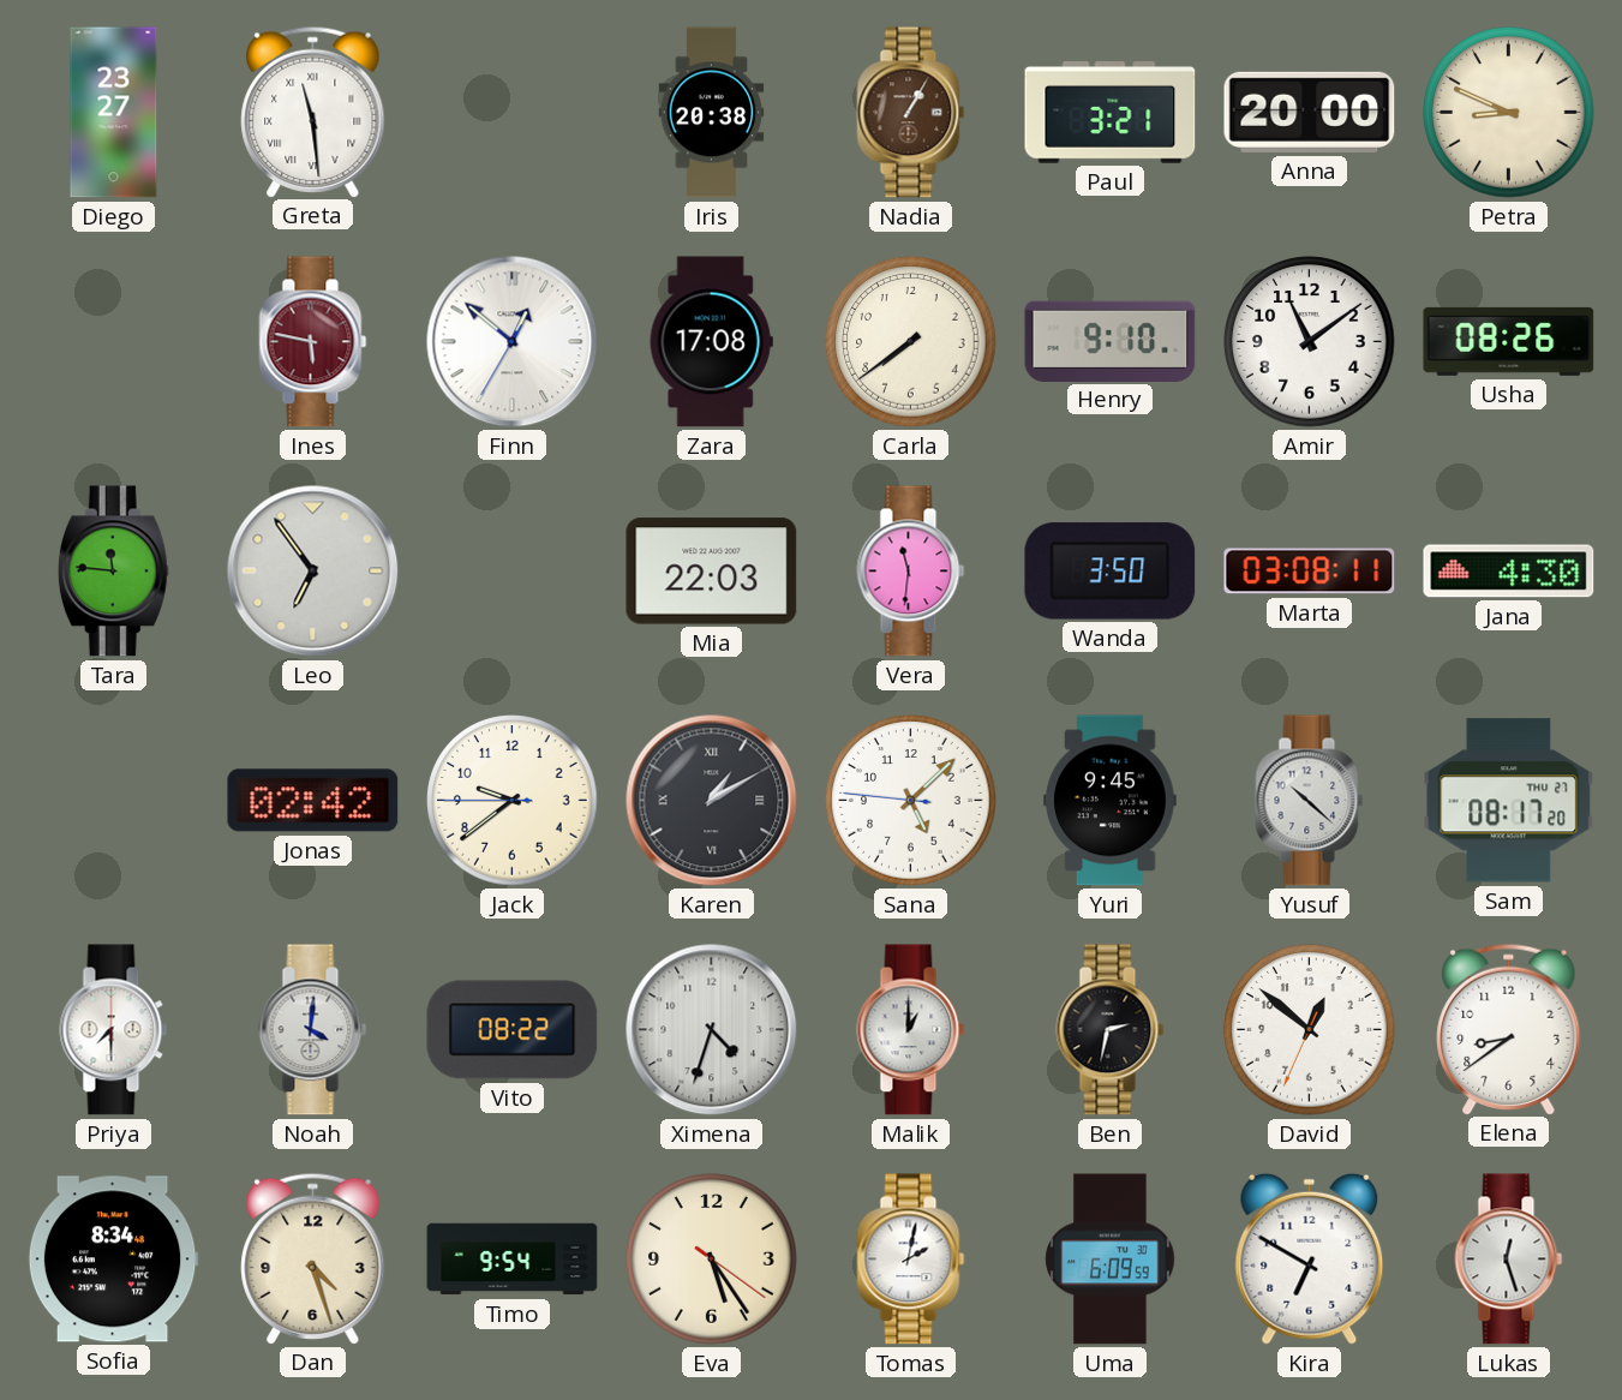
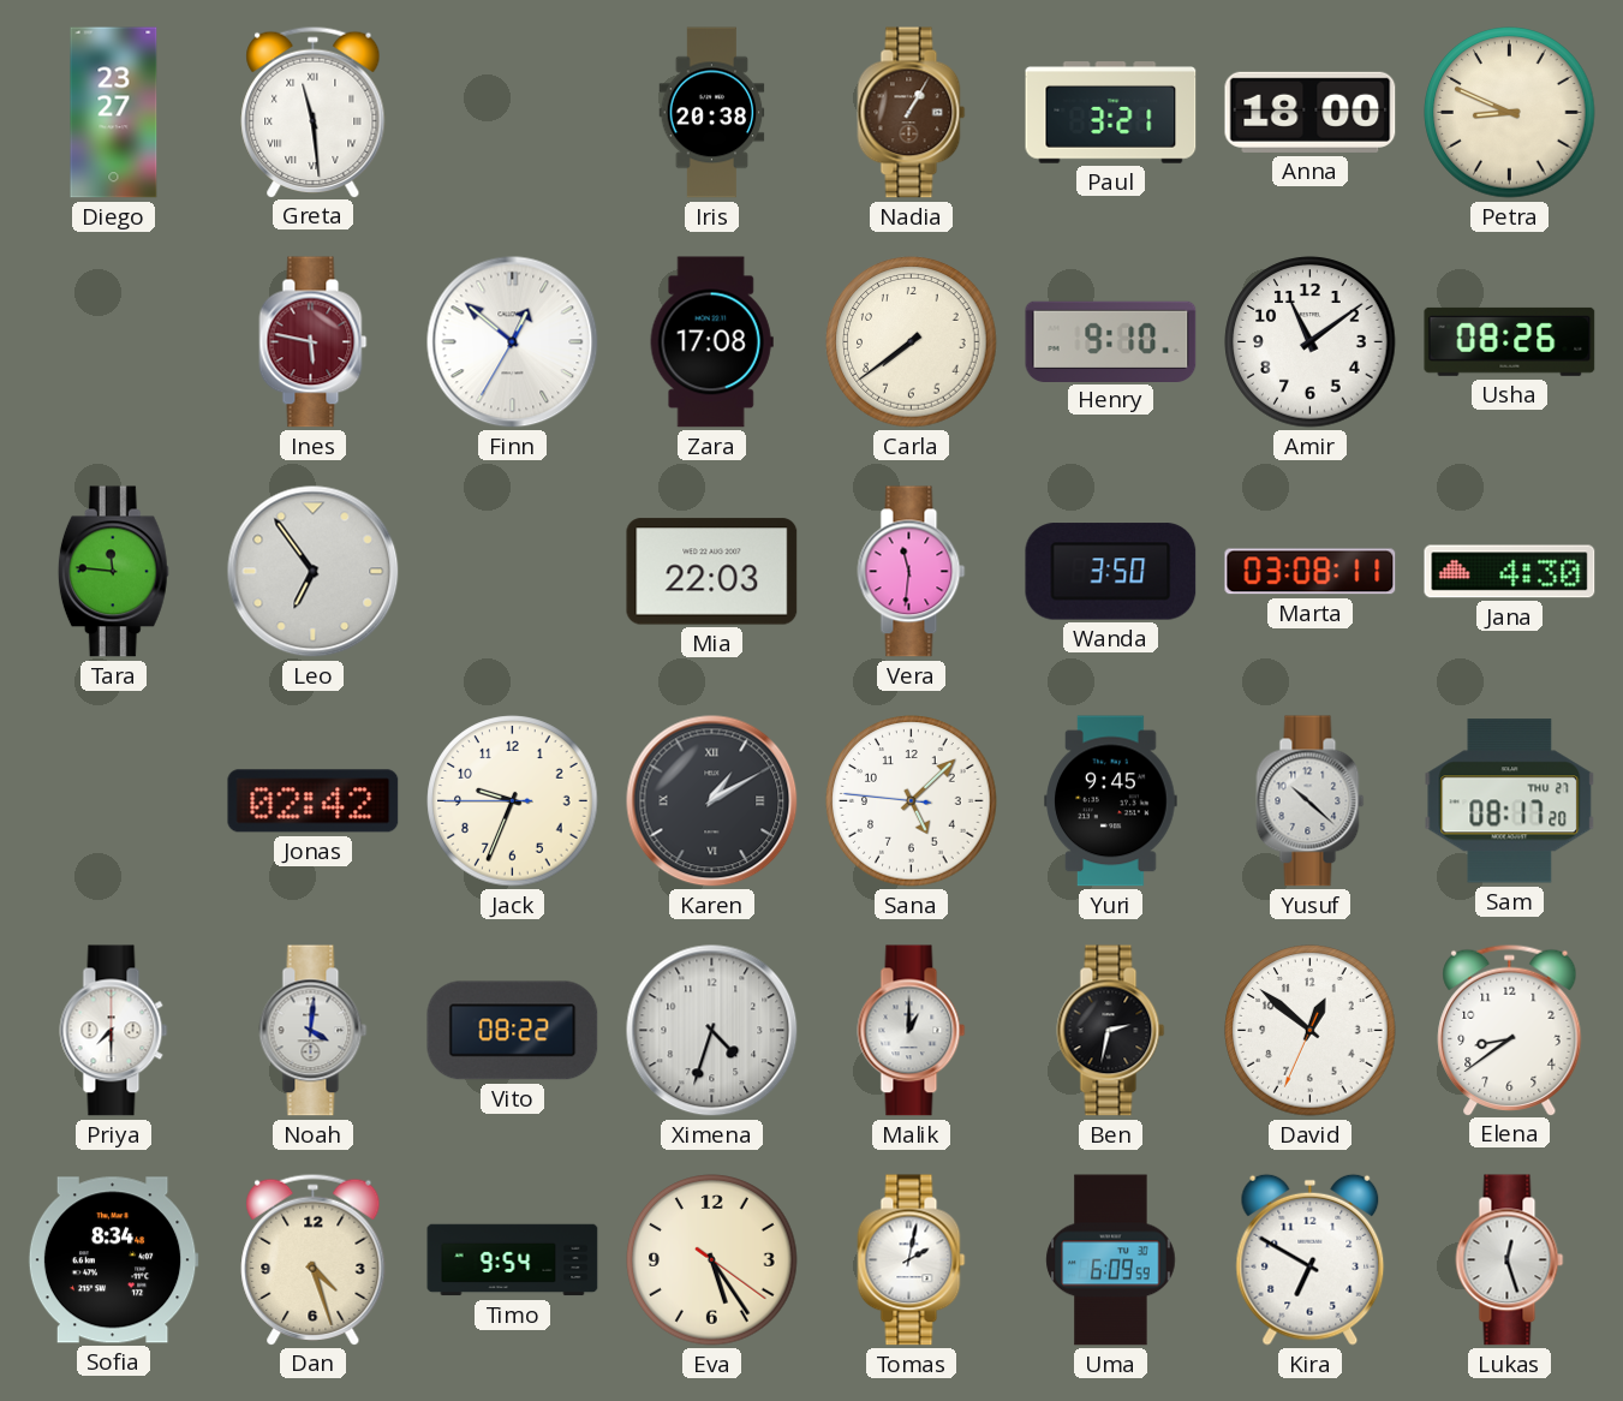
Anna: 20:00 -> 18:00
Jack: 9:38 -> 9:33
